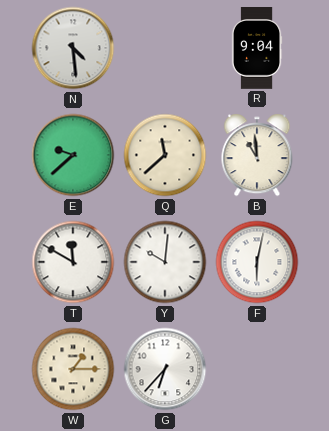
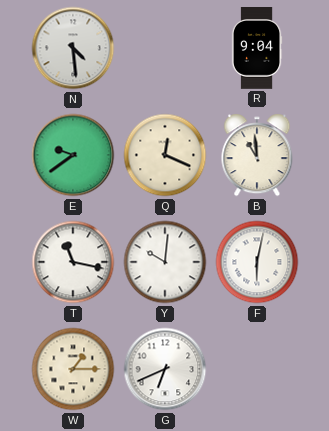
E: 9:38 -> 9:39
Q: 11:38 -> 12:19
T: 11:50 -> 11:17
G: 6:37 -> 6:41
